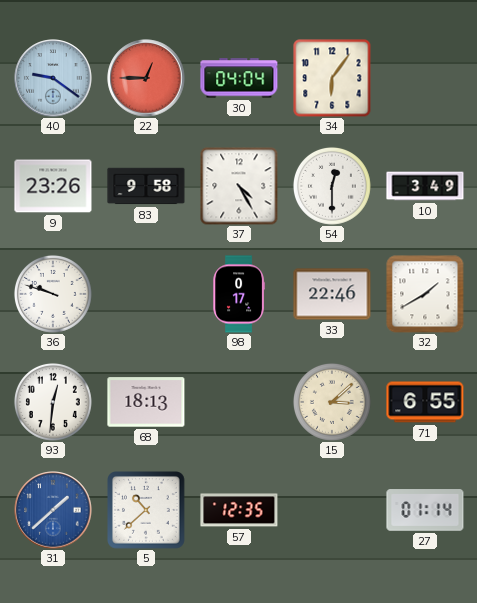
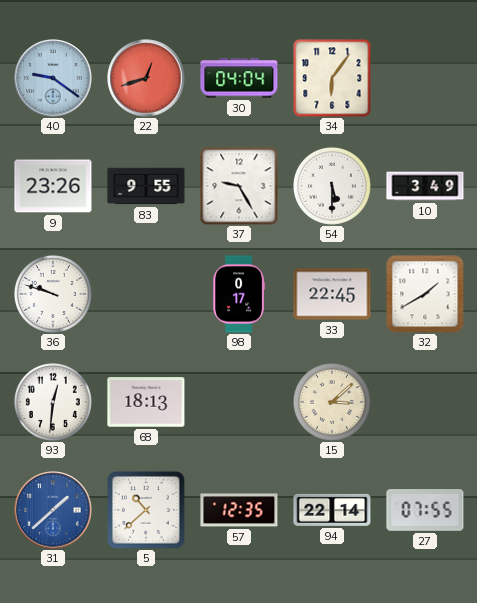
22: 12:45 -> 12:42
83: 9:58 -> 9:55
37: 4:25 -> 9:25
54: 12:30 -> 5:30
33: 22:46 -> 22:45
71: 6:55 -> none
94: none -> 22:14
27: 01:14 -> 07:55
